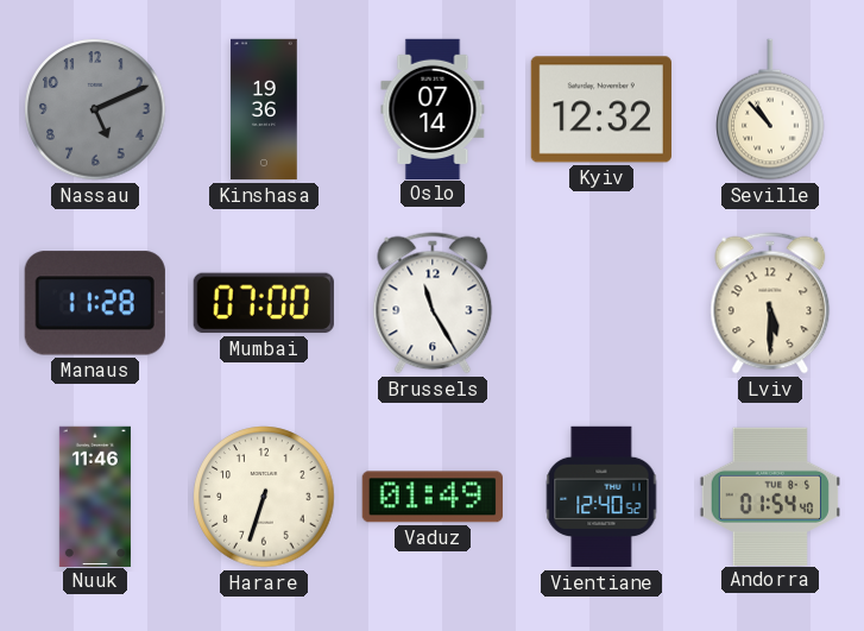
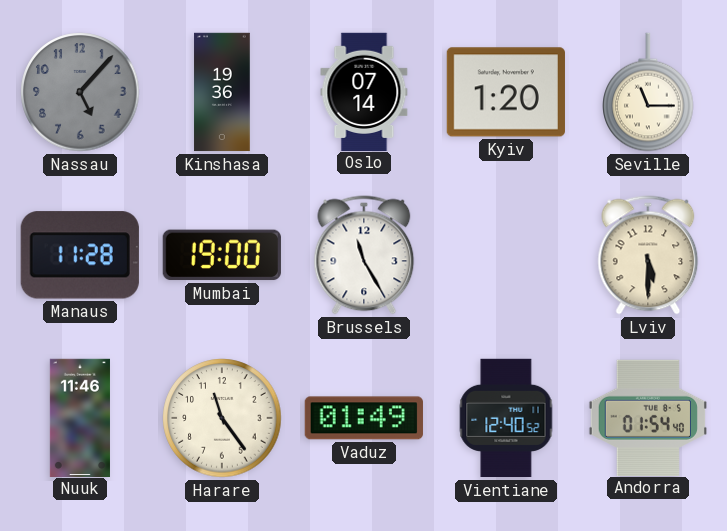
Nassau: 5:11 -> 5:07
Kyiv: 12:32 -> 1:20
Seville: 10:53 -> 11:15
Mumbai: 07:00 -> 19:00
Harare: 6:33 -> 11:24
